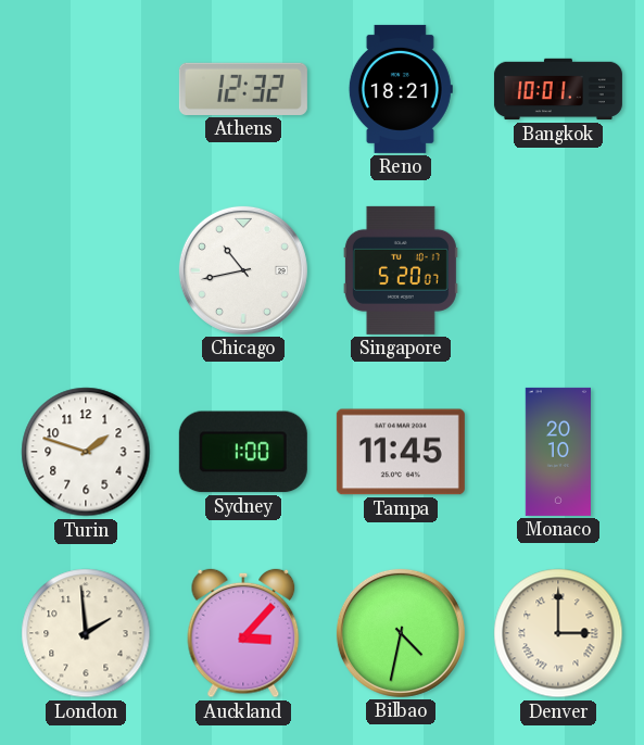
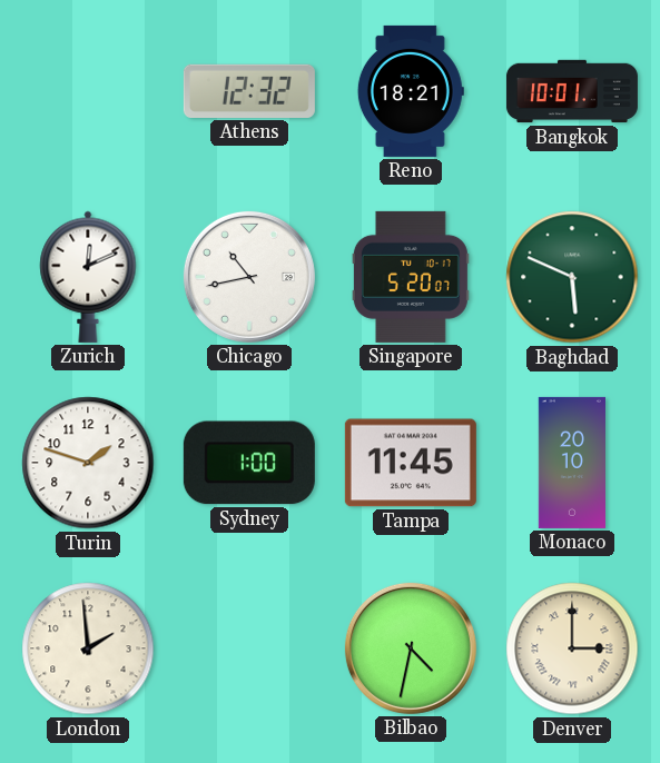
Zurich: none -> 12:11
Baghdad: none -> 5:49
Auckland: 3:07 -> none
